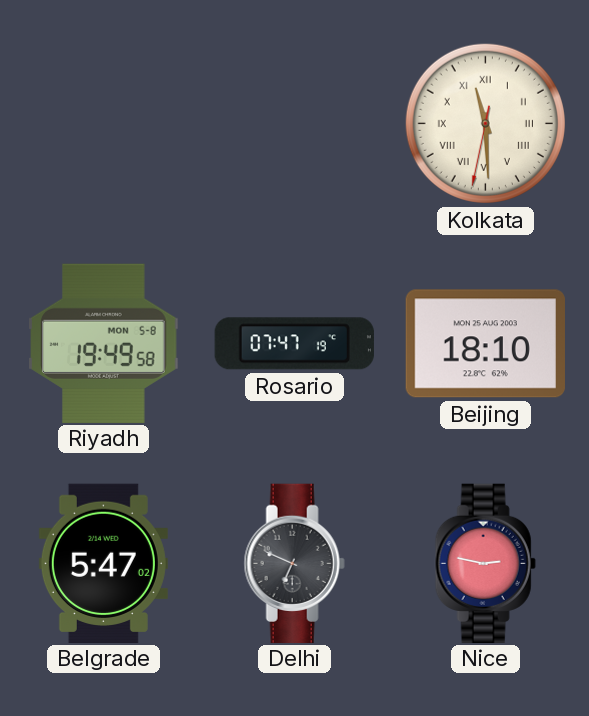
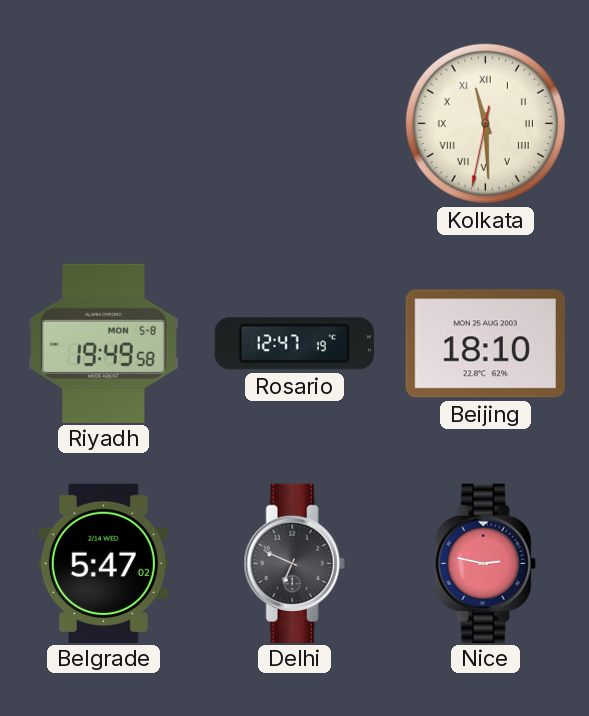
Rosario: 07:47 -> 12:47
